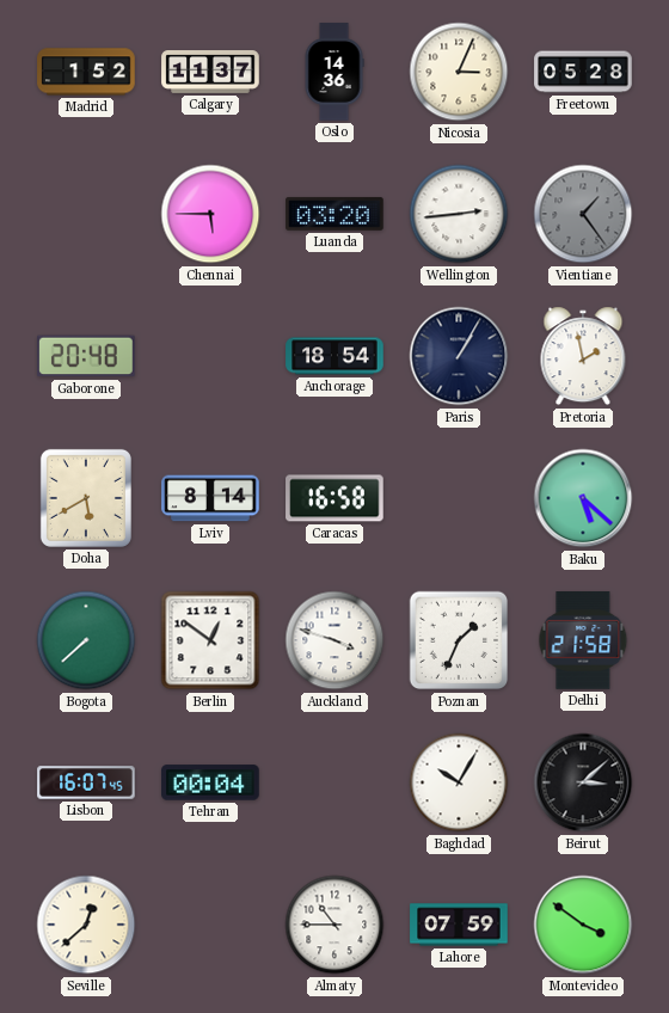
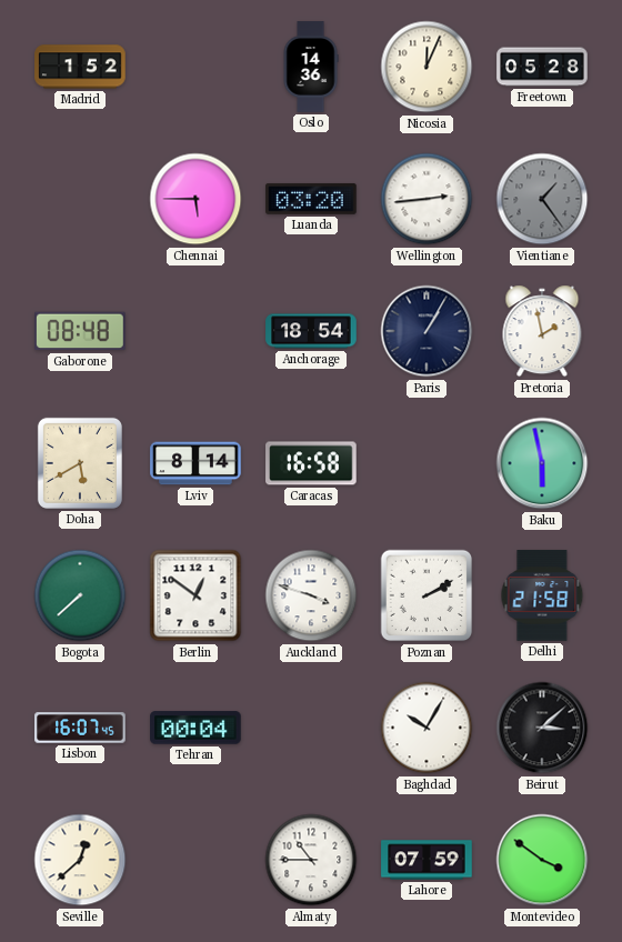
Calgary: 11:37 -> none
Nicosia: 3:04 -> 12:04
Gaborone: 20:48 -> 08:48
Baku: 5:22 -> 5:58
Poznan: 1:34 -> 2:10
